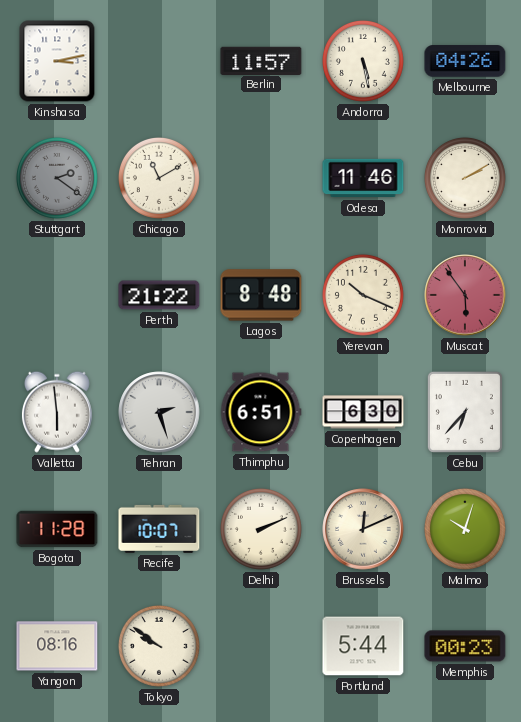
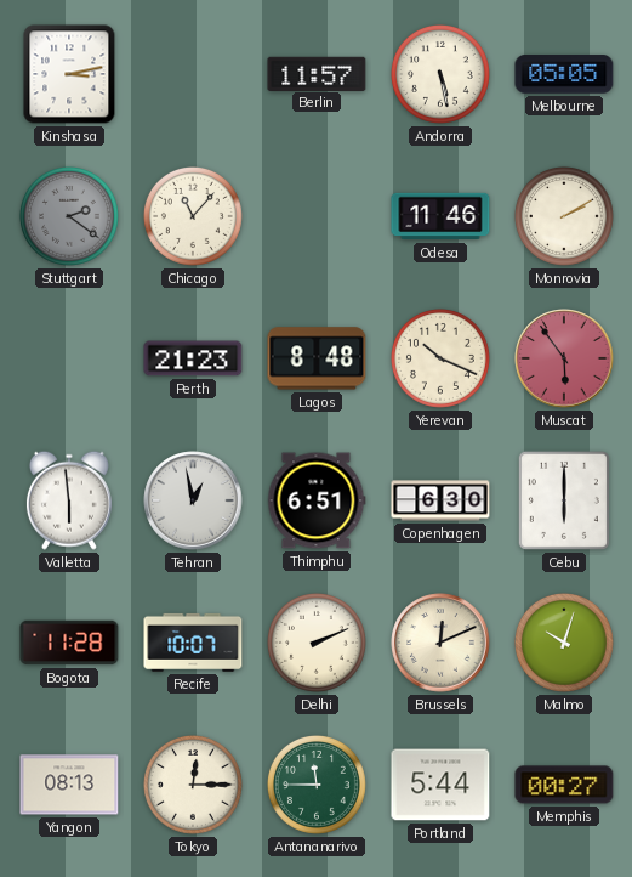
Melbourne: 04:26 -> 05:05
Chicago: 11:10 -> 11:07
Perth: 21:22 -> 21:23
Tehran: 2:27 -> 12:58
Cebu: 6:37 -> 6:00
Yangon: 08:16 -> 08:13
Tokyo: 9:51 -> 12:15
Antananarivo: none -> 11:45
Memphis: 00:23 -> 00:27
